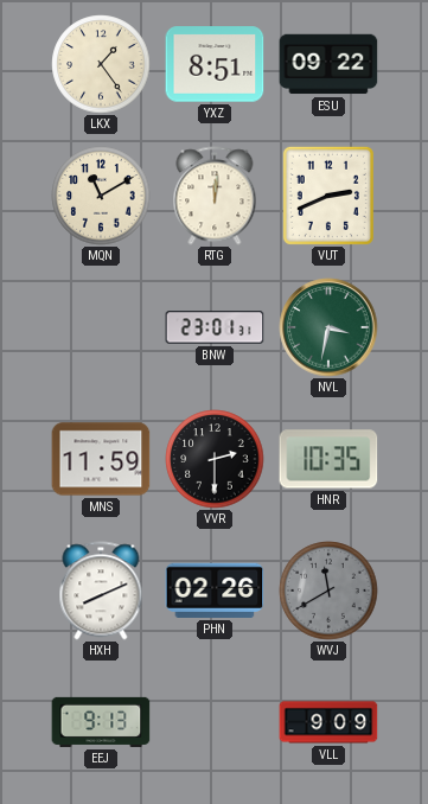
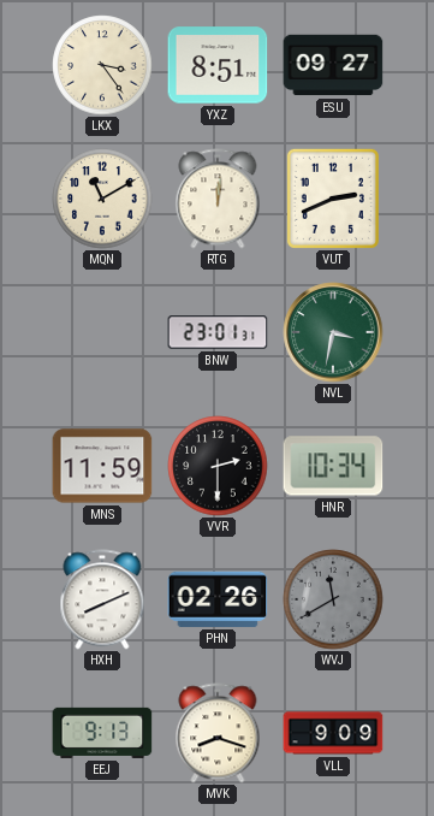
LKX: 1:24 -> 3:24
ESU: 09:22 -> 09:27
HNR: 10:35 -> 10:34
MVK: none -> 8:18
